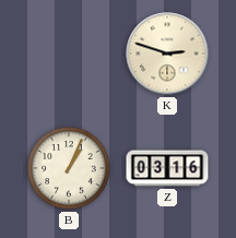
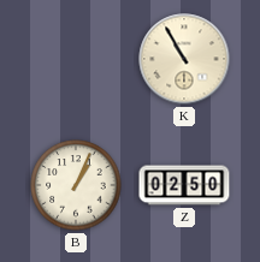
K: 2:48 -> 10:55
Z: 03:16 -> 02:50
